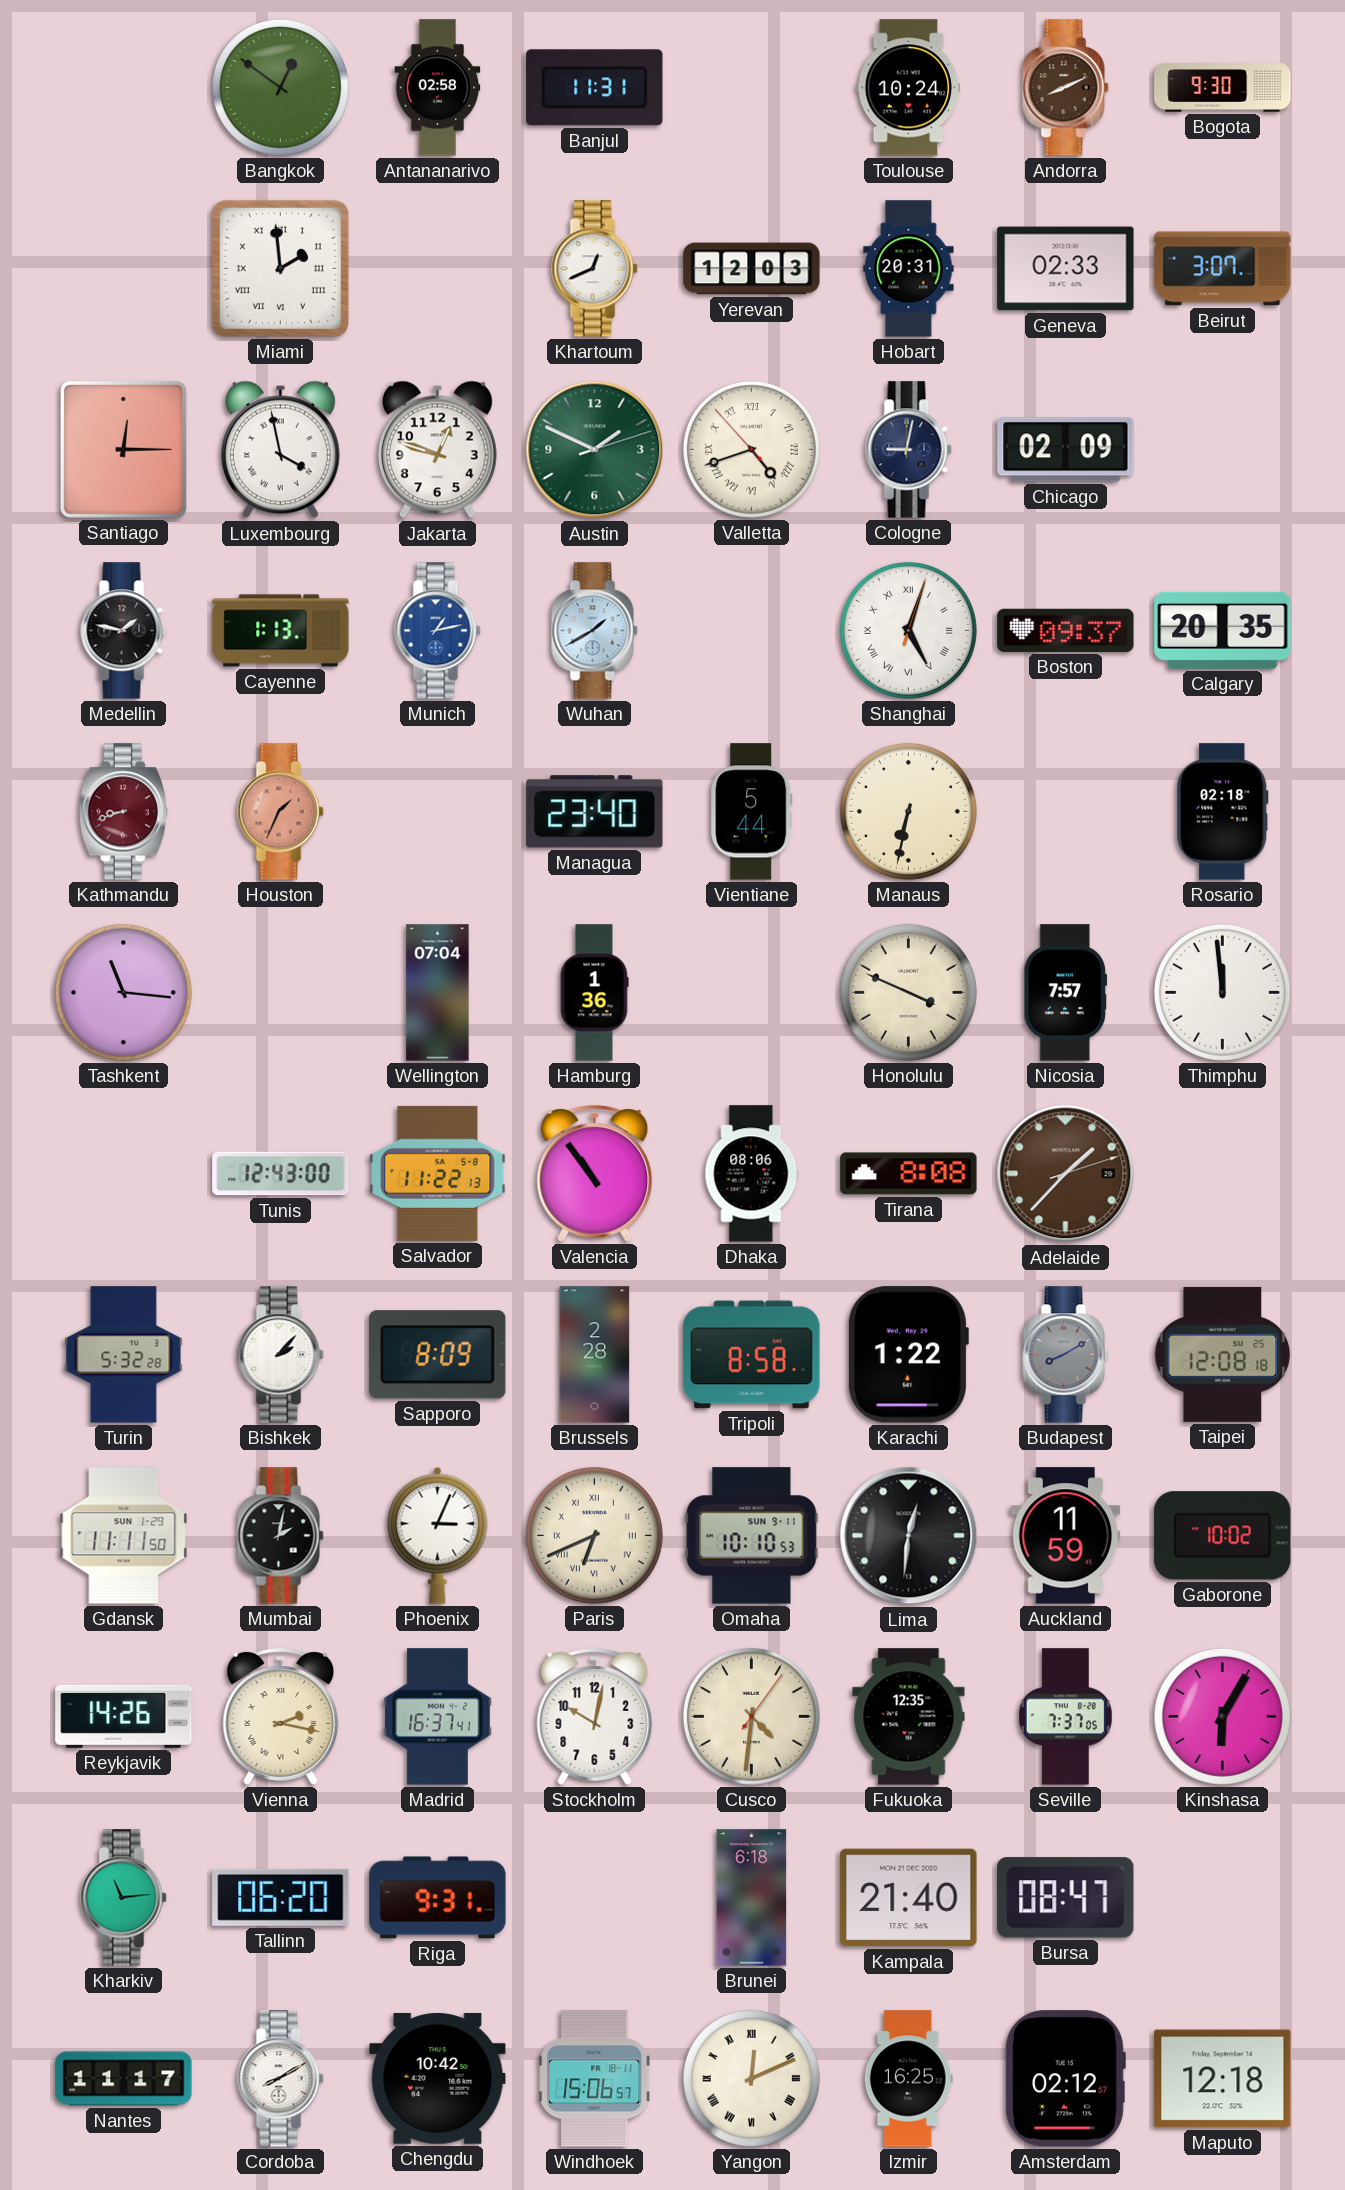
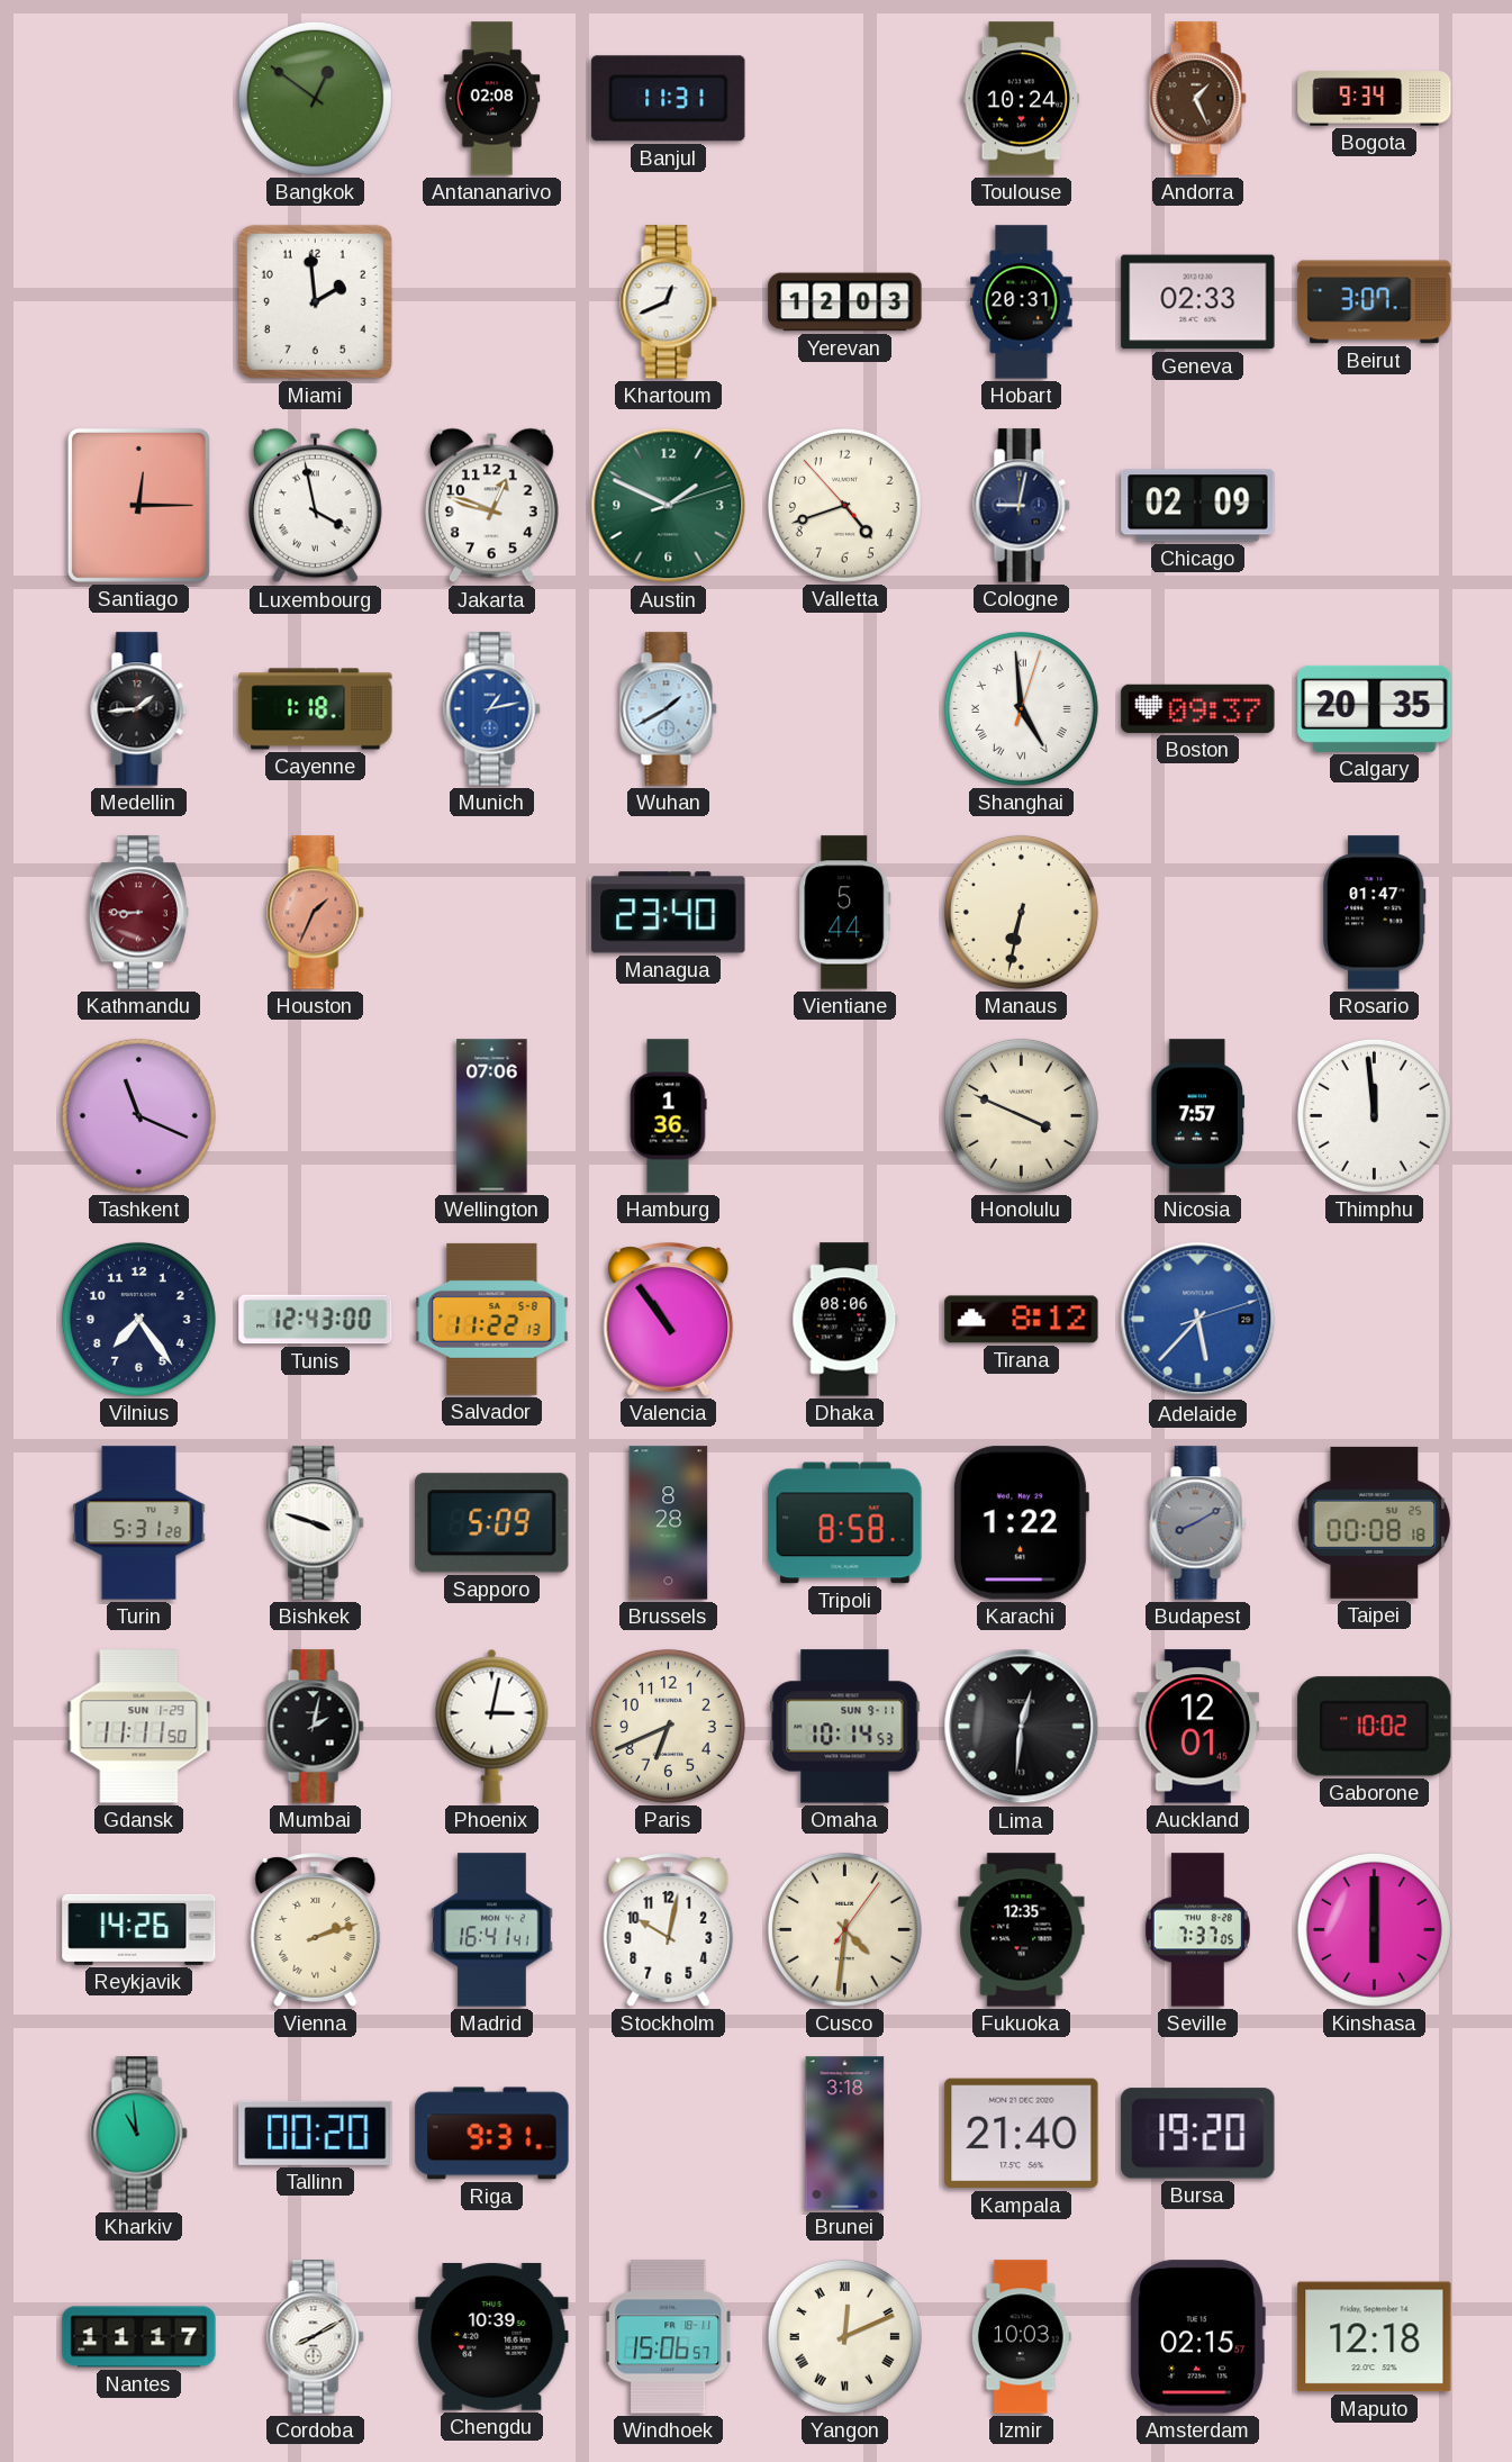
Antananarivo: 02:58 -> 02:08
Andorra: 8:11 -> 1:26
Bogota: 9:30 -> 9:34
Miami numerals: Roman -> Arabic
Valletta numerals: Roman -> Arabic
Medellin: 1:47 -> 1:44
Cayenne: 1:13 -> 1:18
Shanghai: 5:03 -> 4:59
Kathmandu: 8:42 -> 8:45
Rosario: 02:18 -> 01:47
Tashkent: 11:16 -> 11:19
Wellington: 07:04 -> 07:06
Vilnius: none -> 7:24
Tirana: 8:08 -> 8:12
Adelaide: 1:37 -> 5:37
Adelaide dial: brown -> blue
Turin: 5:32 -> 5:31
Bishkek: 2:07 -> 3:48
Sapporo: 8:09 -> 5:09
Brussels: 2:28 -> 8:28
Taipei: 12:08 -> 00:08
Phoenix: 3:04 -> 3:02
Paris numerals: Roman -> Arabic
Omaha: 10:10 -> 10:14
Auckland: 11:59 -> 12:01
Vienna: 2:17 -> 2:12
Madrid: 16:37 -> 16:41
Kinshasa: 6:05 -> 6:00
Kharkiv: 11:14 -> 10:59
Tallinn: 06:20 -> 00:20
Brunei: 6:18 -> 3:18
Bursa: 08:47 -> 19:20
Chengdu: 10:42 -> 10:39
Izmir: 16:25 -> 10:03
Amsterdam: 02:12 -> 02:15
